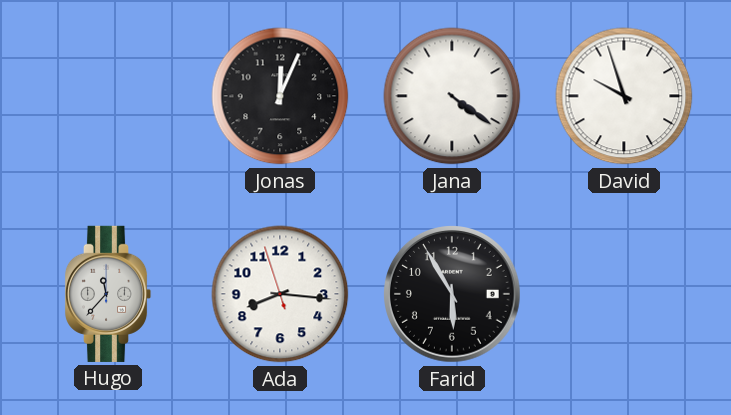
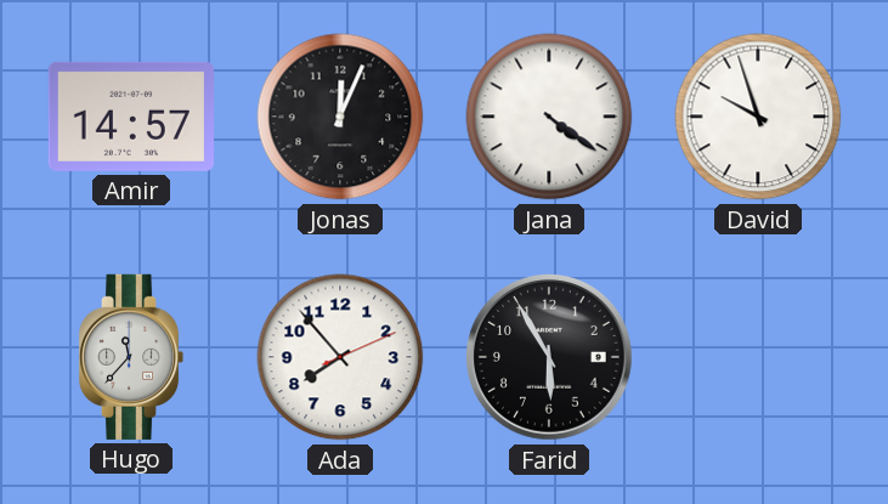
Amir: none -> 14:57
Ada: 8:15 -> 7:53
